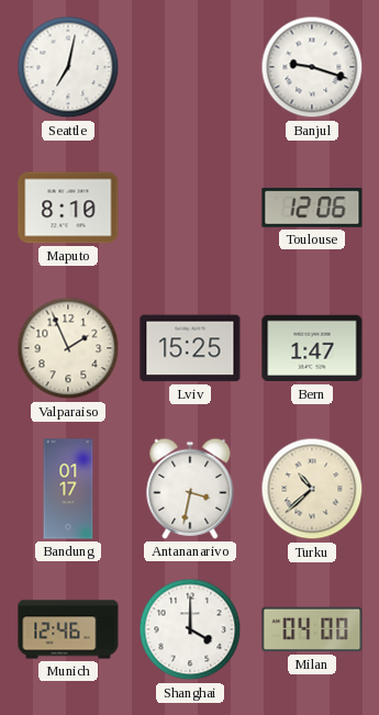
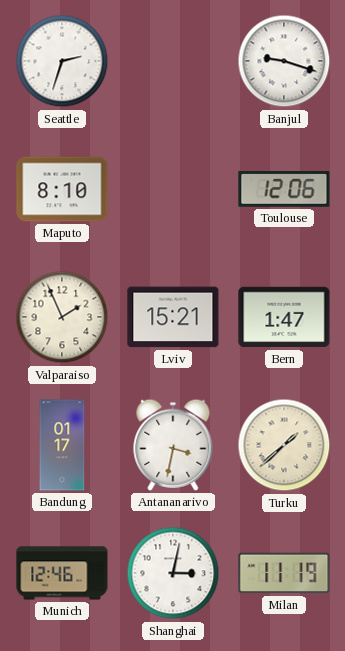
Seattle: 7:02 -> 2:33
Lviv: 15:25 -> 15:21
Turku: 10:38 -> 1:38
Shanghai: 4:00 -> 3:02
Milan: 04:00 -> 11:19
